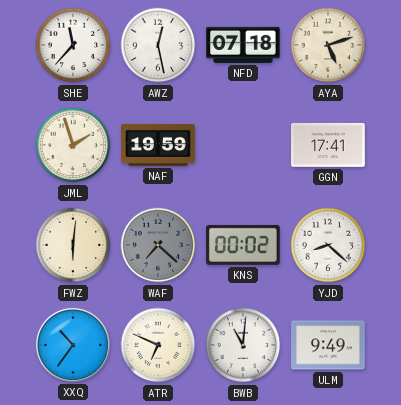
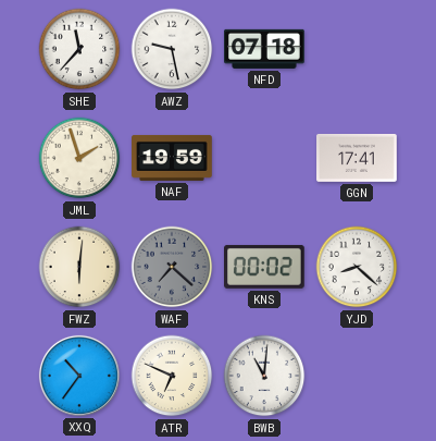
AWZ: 12:28 -> 9:28
AYA: 5:12 -> none
ULM: 9:49 -> none
